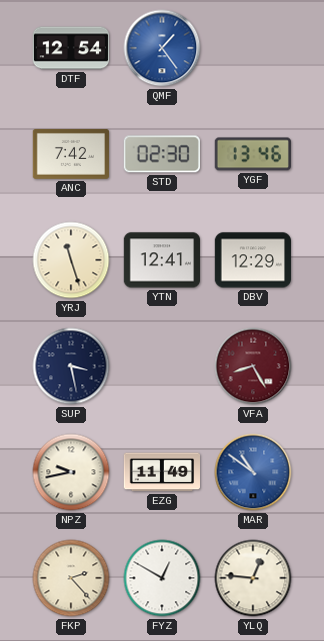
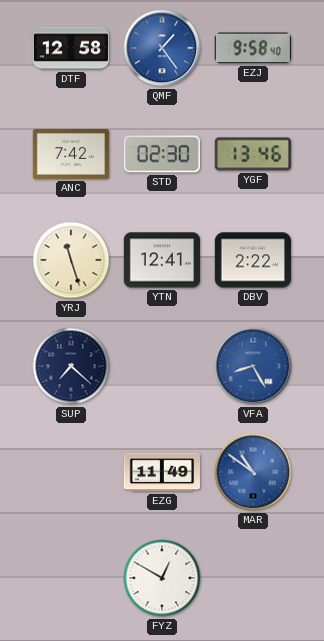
DTF: 12:54 -> 12:58
EZJ: none -> 9:58
DBV: 12:29 -> 2:22
SUP: 3:28 -> 7:22
VFA dial: burgundy -> blue
NPZ: 9:43 -> none
FKP: 2:23 -> none
YLQ: 12:46 -> none
